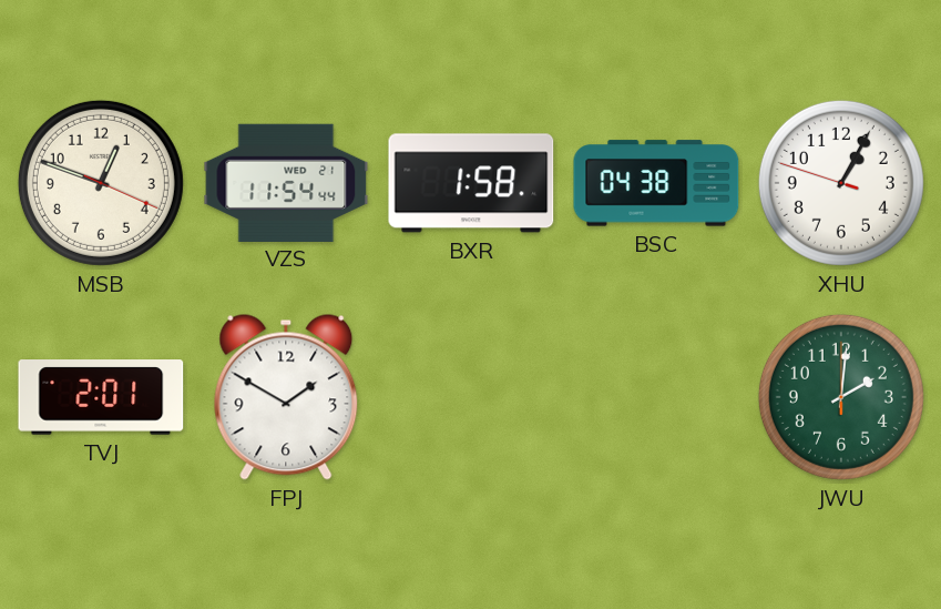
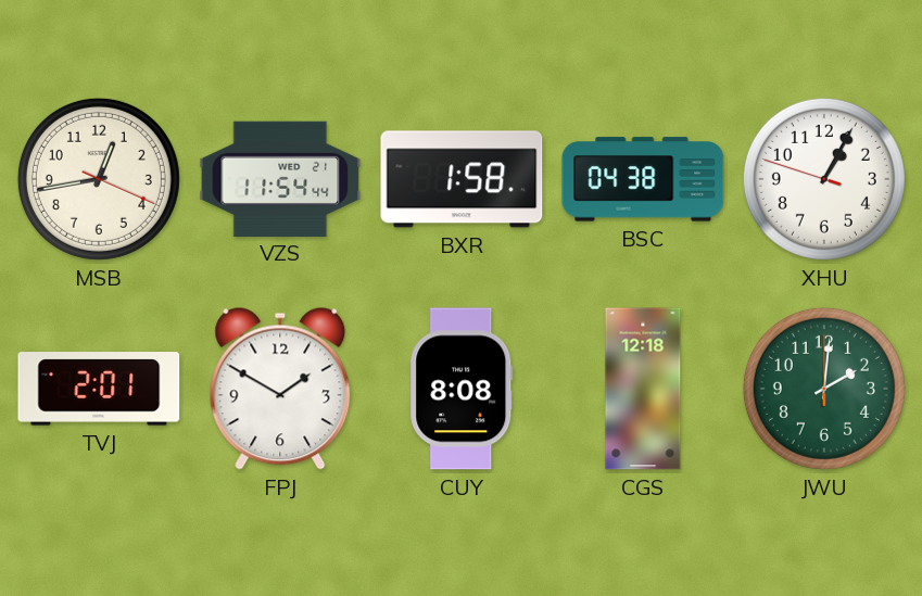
MSB: 12:48 -> 12:43
CUY: none -> 8:08
CGS: none -> 12:18
